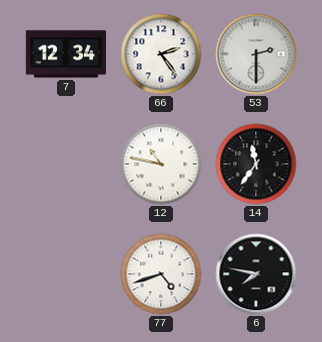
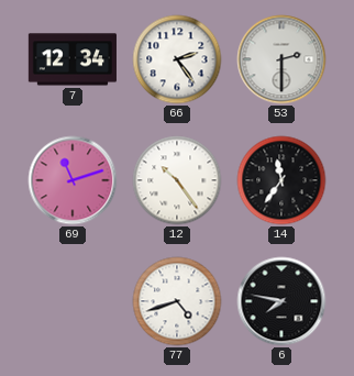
69: none -> 11:12
12: 10:47 -> 10:24
